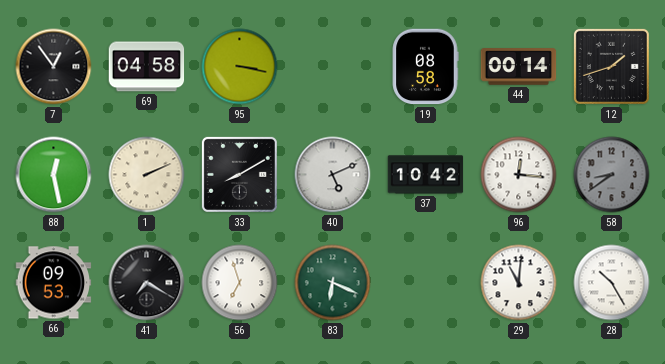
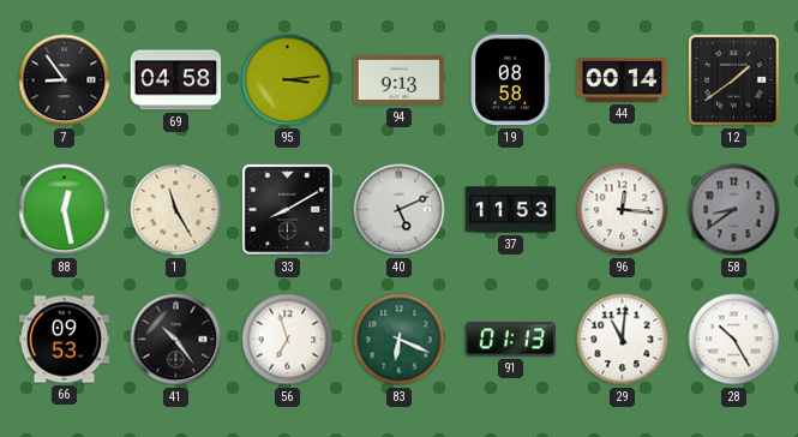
7: 12:54 -> 8:54
95: 3:17 -> 3:14
94: none -> 9:13
12: 1:42 -> 1:39
1: 2:11 -> 11:25
37: 10:42 -> 11:53
41: 7:20 -> 10:24
91: none -> 01:13
